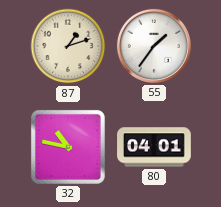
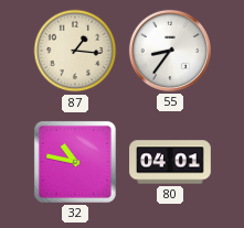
87: 1:12 -> 1:16
55: 1:36 -> 8:36
